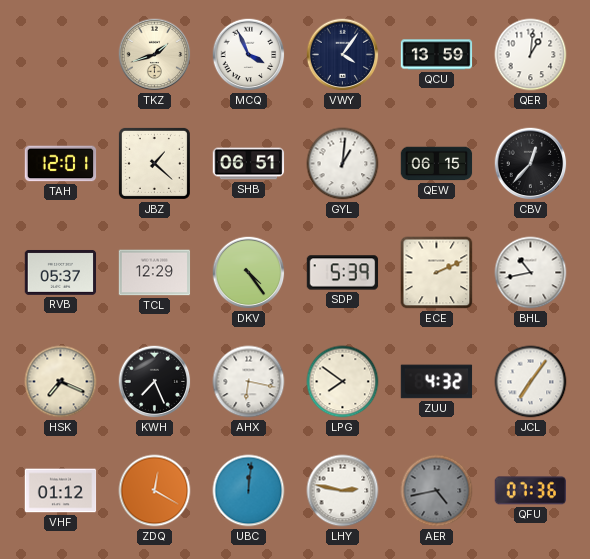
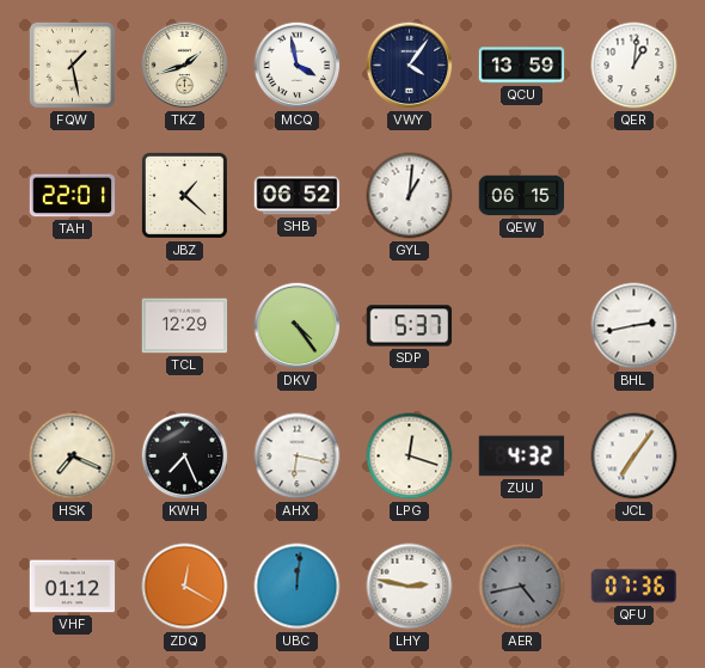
FQW: none -> 1:28
MCQ: 3:56 -> 3:58
TAH: 12:01 -> 22:01
SHB: 06:51 -> 06:52
CBV: 12:37 -> none
RVB: 05:37 -> none
SDP: 5:39 -> 5:37
ECE: 2:11 -> none
BHL: 10:43 -> 2:43
LPG: 7:51 -> 12:18
